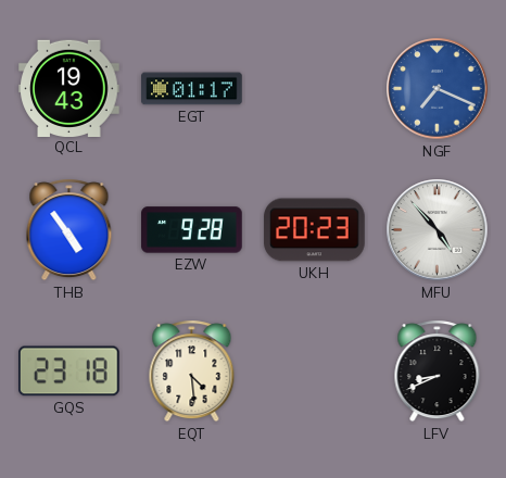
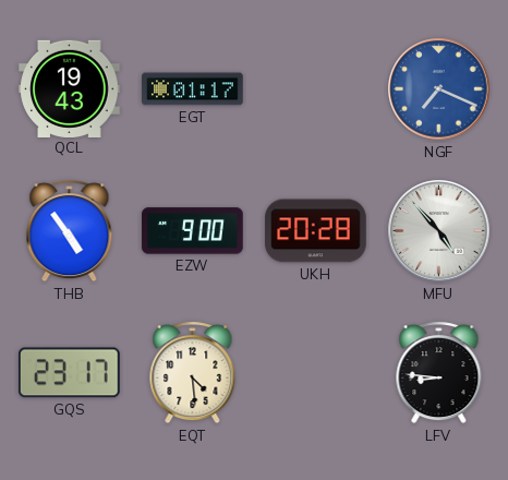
EZW: 9:28 -> 9:00
UKH: 20:23 -> 20:28
GQS: 23:18 -> 23:17
LFV: 8:41 -> 8:46
